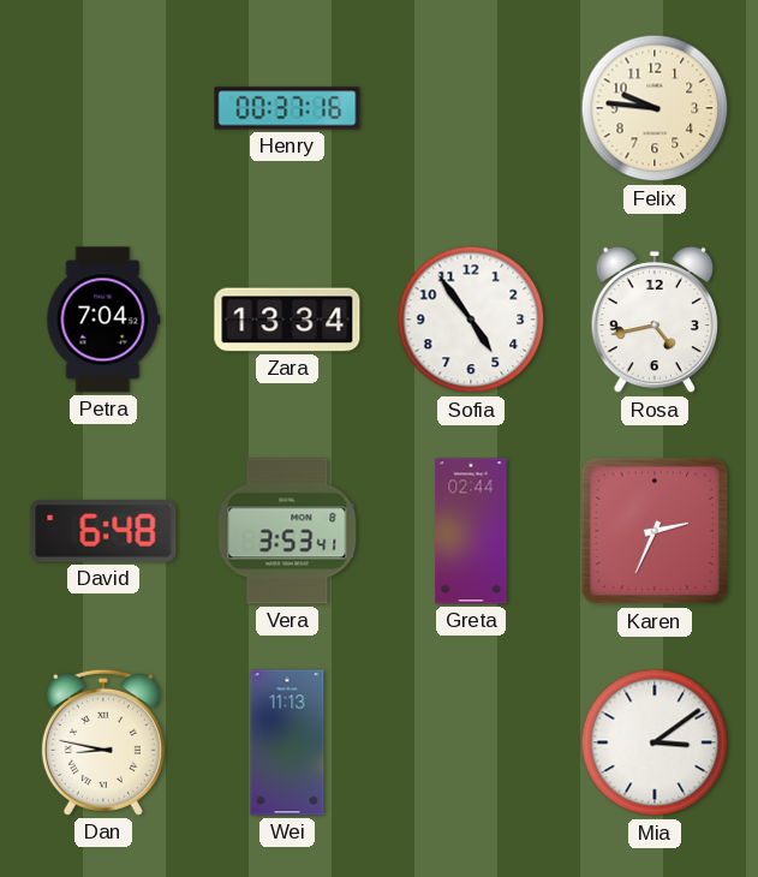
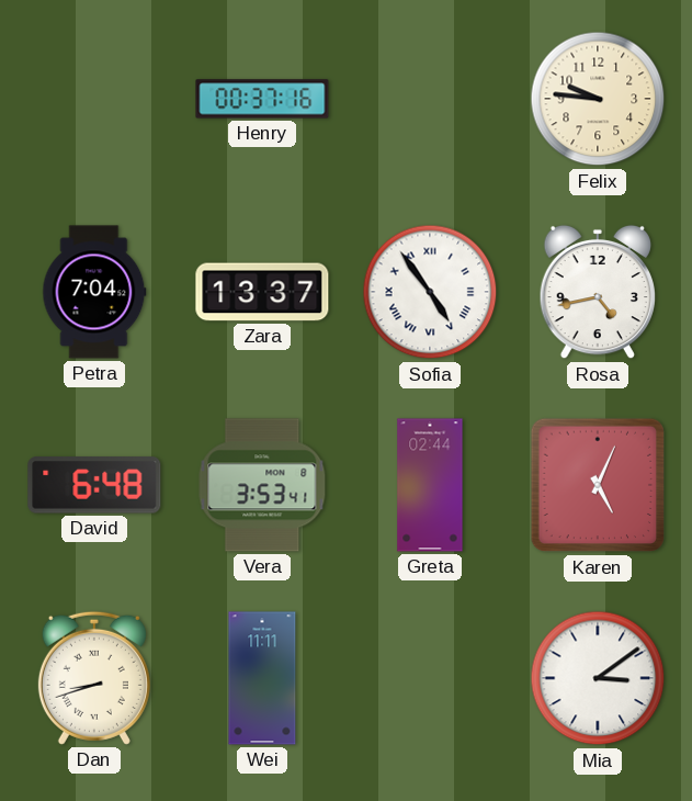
Zara: 13:34 -> 13:37
Sofia numerals: Arabic -> Roman
Karen: 2:34 -> 5:04
Dan: 8:47 -> 8:42
Wei: 11:13 -> 11:11
